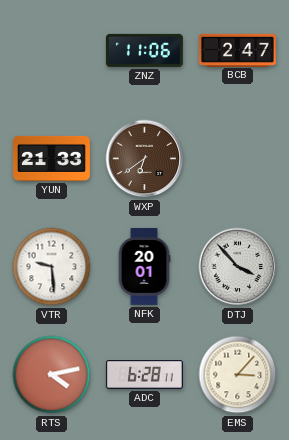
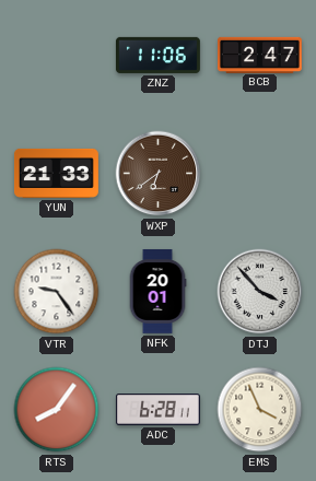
VTR: 9:29 -> 9:24
RTS: 4:13 -> 8:06
EMS: 3:07 -> 3:56
